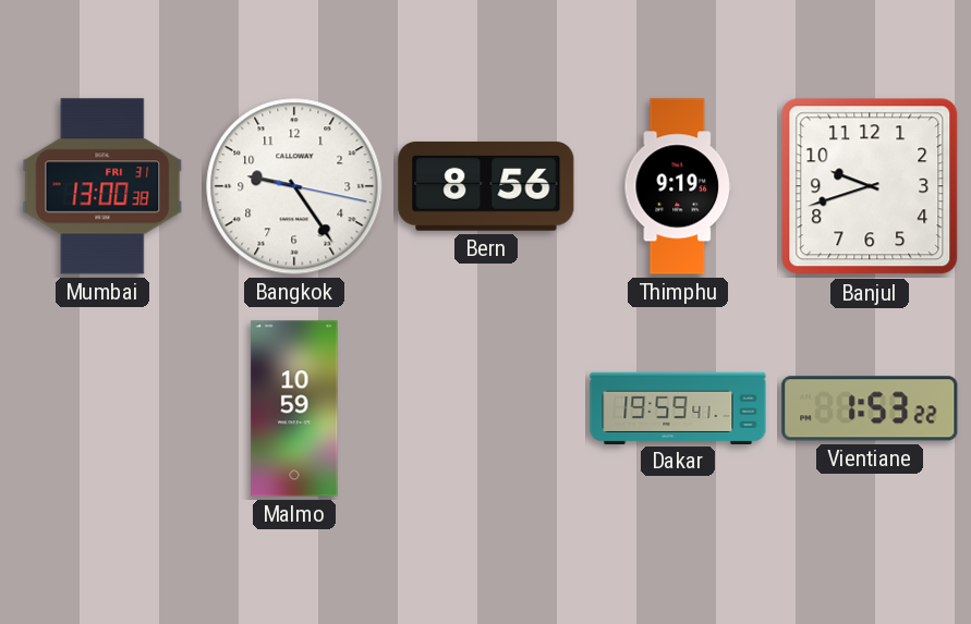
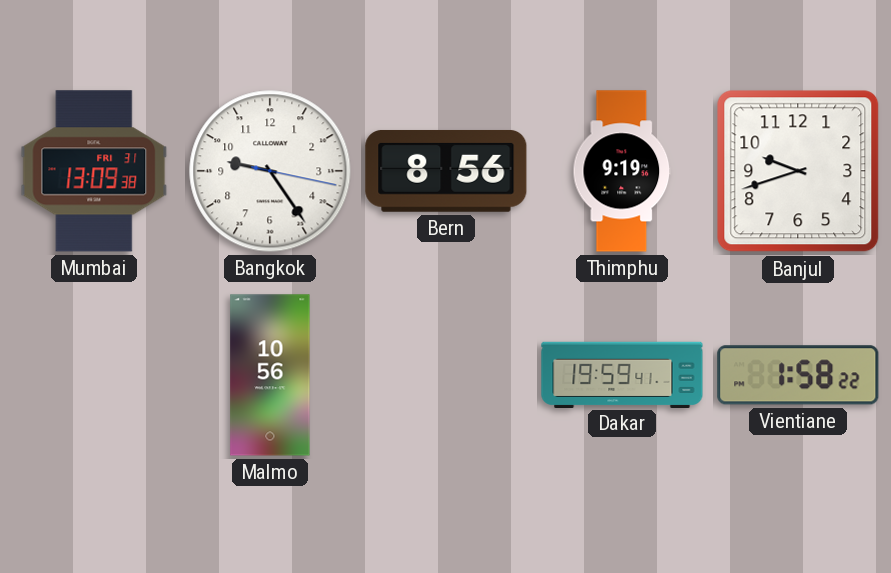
Mumbai: 13:00 -> 13:09
Malmo: 10:59 -> 10:56
Vientiane: 1:53 -> 1:58
